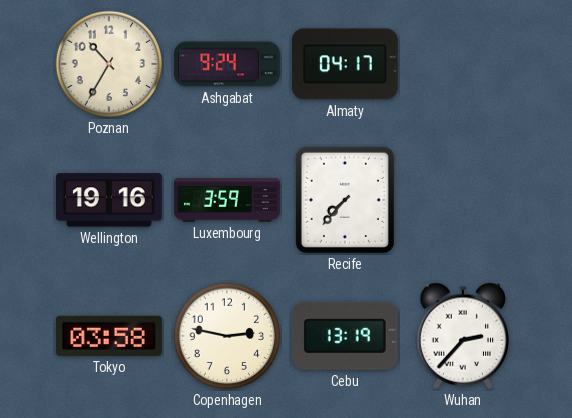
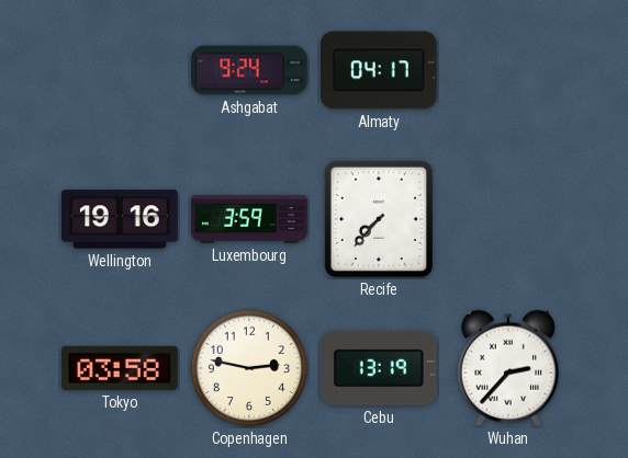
Poznan: 10:35 -> none
